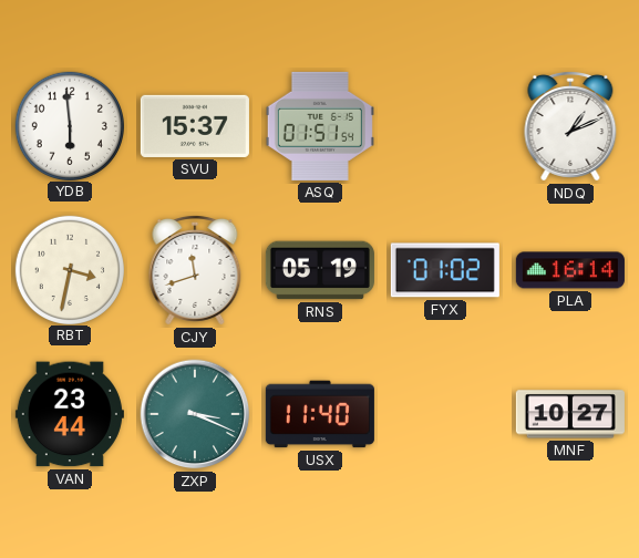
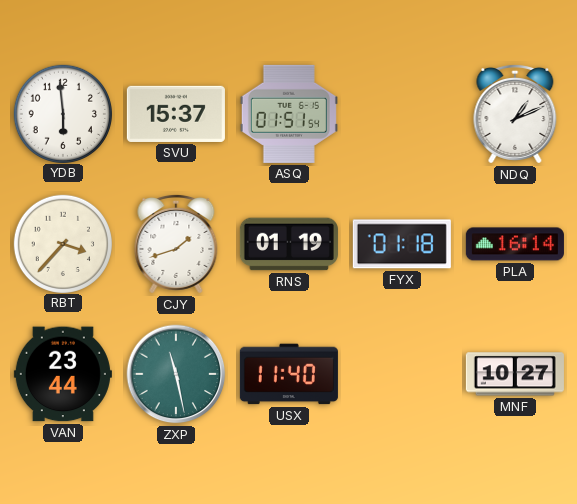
RBT: 3:32 -> 3:37
CJY: 11:42 -> 1:42
RNS: 05:19 -> 01:19
FYX: 01:02 -> 01:18
ZXP: 3:19 -> 11:28
